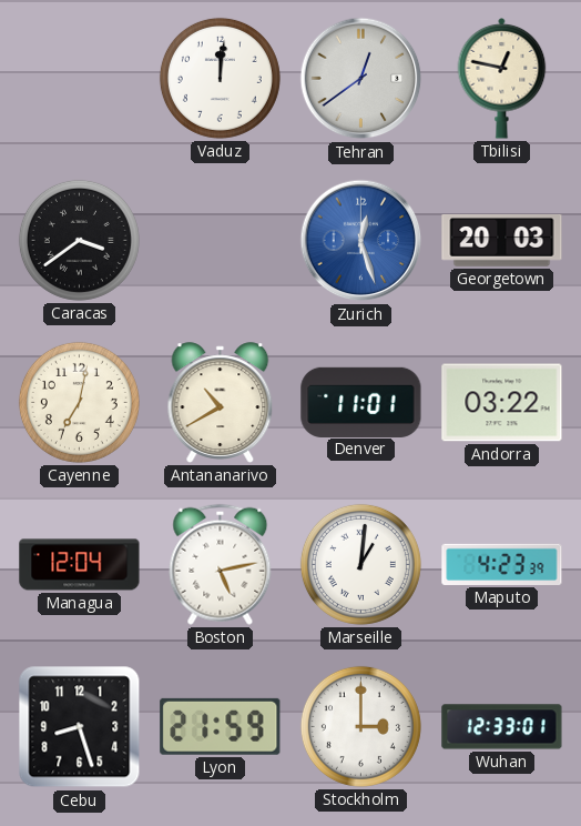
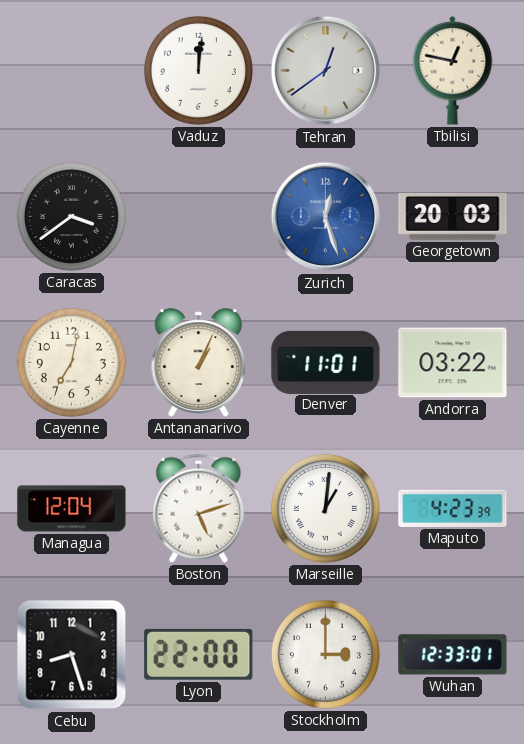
Antananarivo: 10:40 -> 1:04
Boston: 5:13 -> 5:12
Lyon: 21:59 -> 22:00
